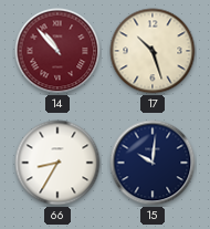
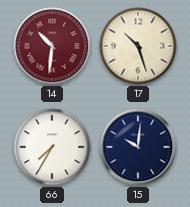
14: 10:53 -> 10:31
66: 8:35 -> 7:35
